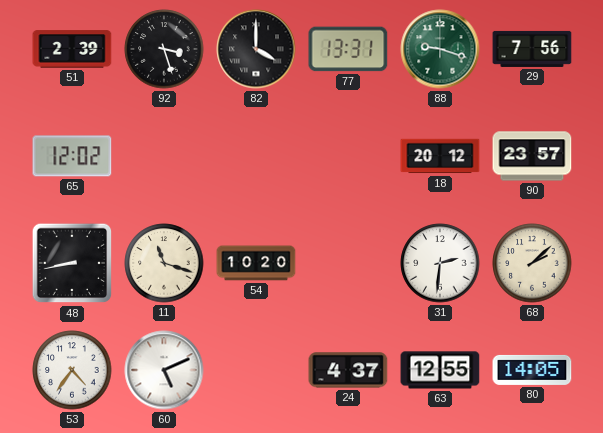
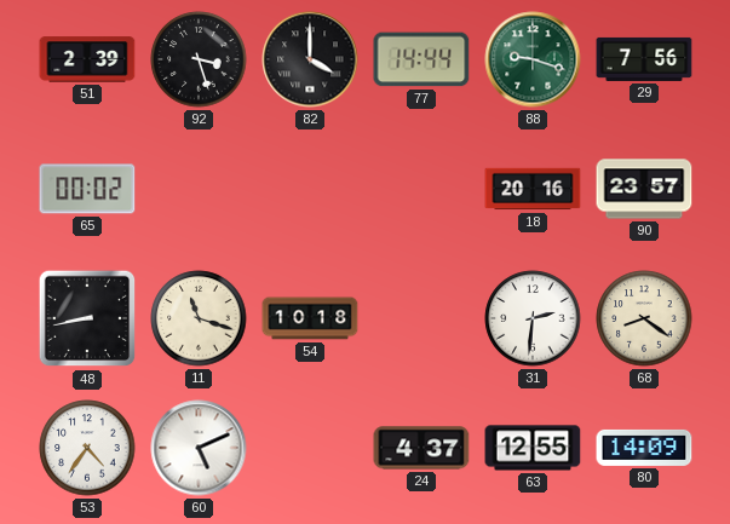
77: 13:31 -> 14:44
65: 12:02 -> 00:02
18: 20:12 -> 20:16
54: 10:20 -> 10:18
68: 2:08 -> 8:21
80: 14:05 -> 14:09
